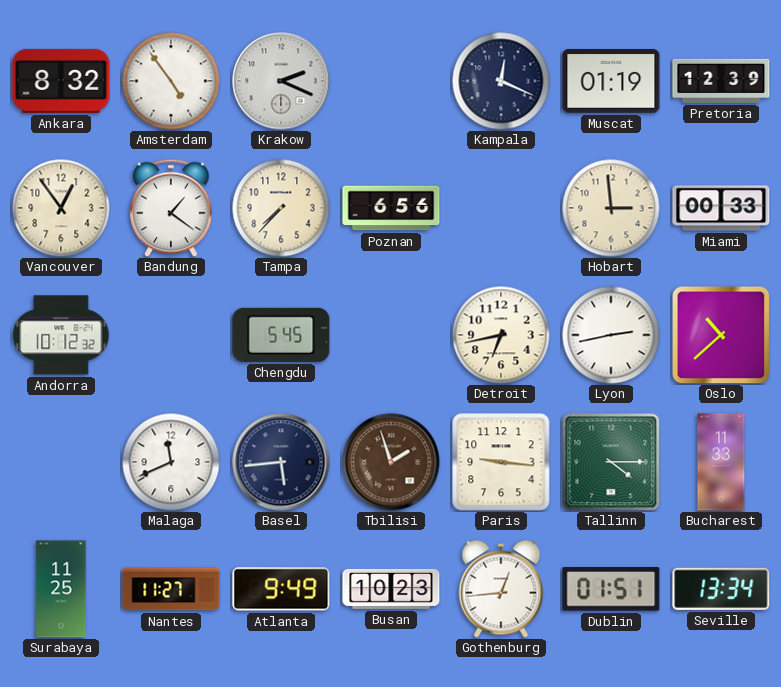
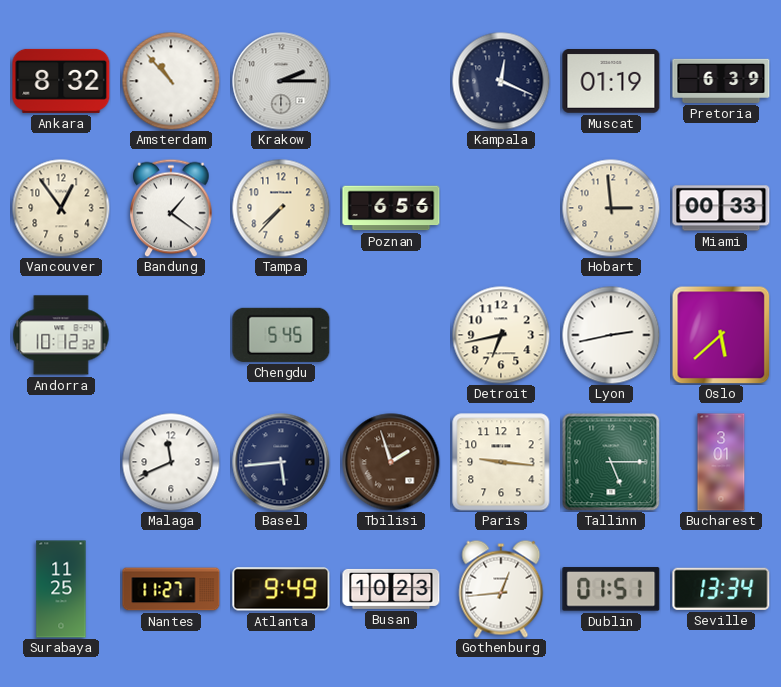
Amsterdam: 4:54 -> 10:53
Krakow: 2:19 -> 2:15
Pretoria: 12:39 -> 6:39
Oslo: 10:38 -> 5:38
Tallinn: 4:15 -> 5:15
Bucharest: 11:33 -> 3:01
